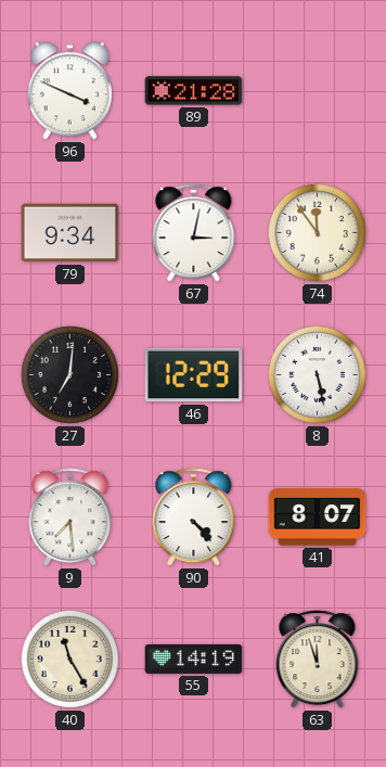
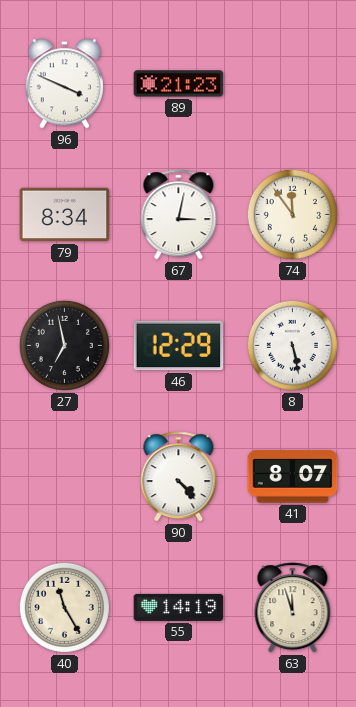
89: 21:28 -> 21:23
79: 9:34 -> 8:34
27: 7:01 -> 6:58
9: 7:29 -> none
